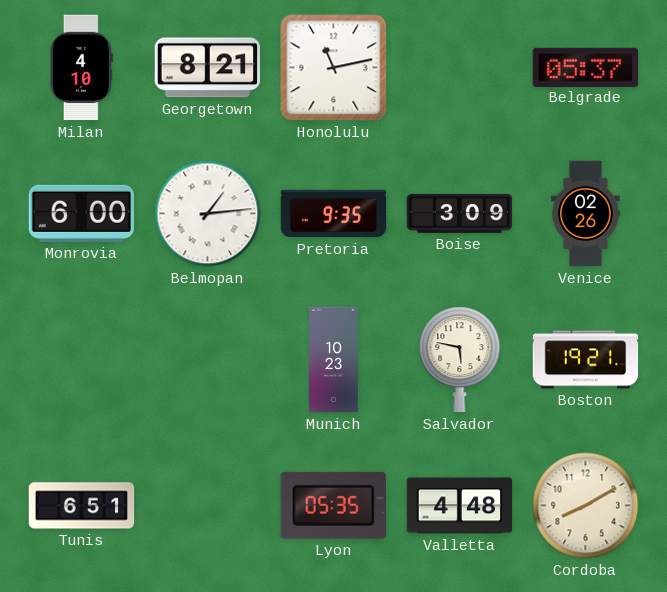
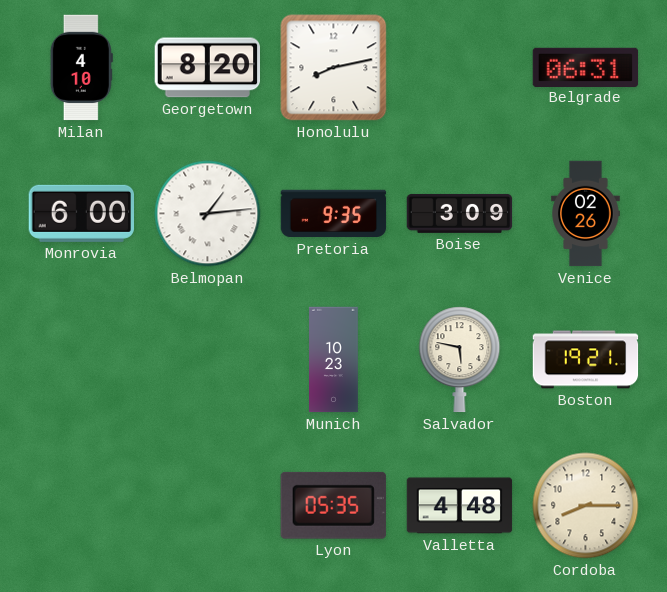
Georgetown: 8:21 -> 8:20
Honolulu: 11:13 -> 8:13
Belgrade: 05:37 -> 06:31
Tunis: 6:51 -> none
Cordoba: 8:10 -> 8:15
